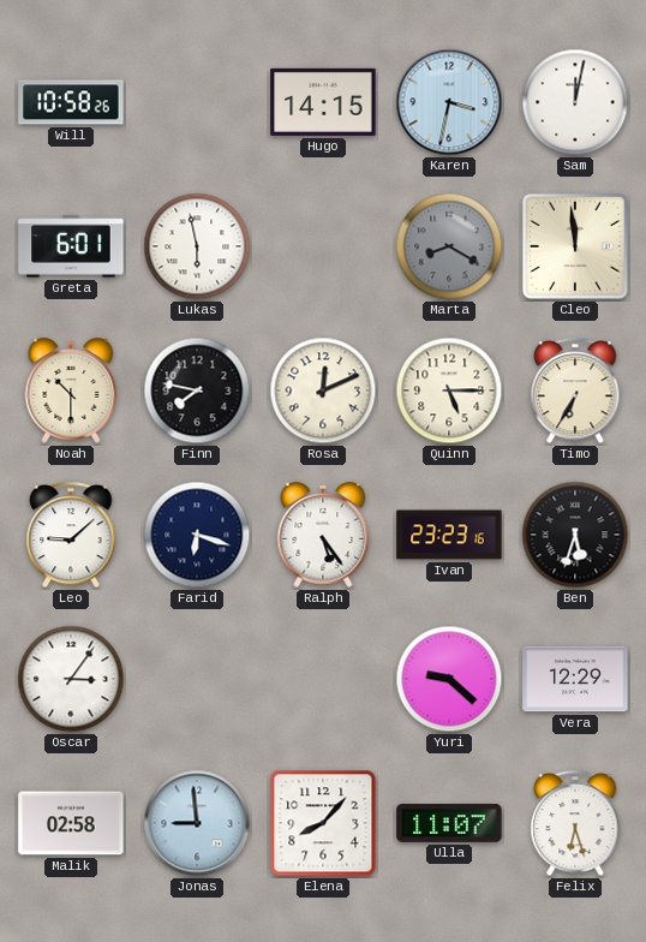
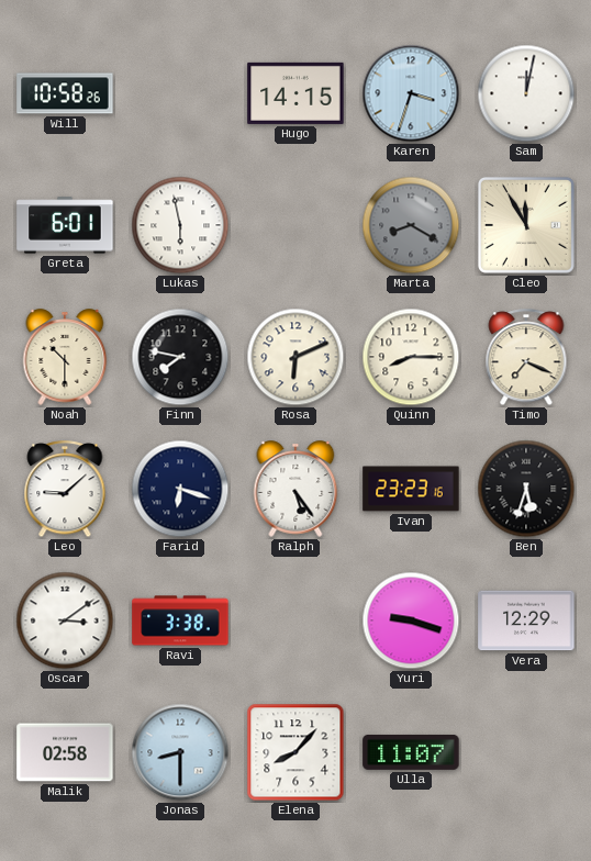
Karen: 3:32 -> 3:33
Cleo: 11:59 -> 11:55
Rosa: 12:11 -> 6:11
Quinn: 5:15 -> 8:15
Timo: 6:35 -> 7:19
Oscar: 3:06 -> 3:09
Ravi: none -> 3:38
Yuri: 9:22 -> 9:18
Jonas: 8:59 -> 8:30
Felix: 6:27 -> none
